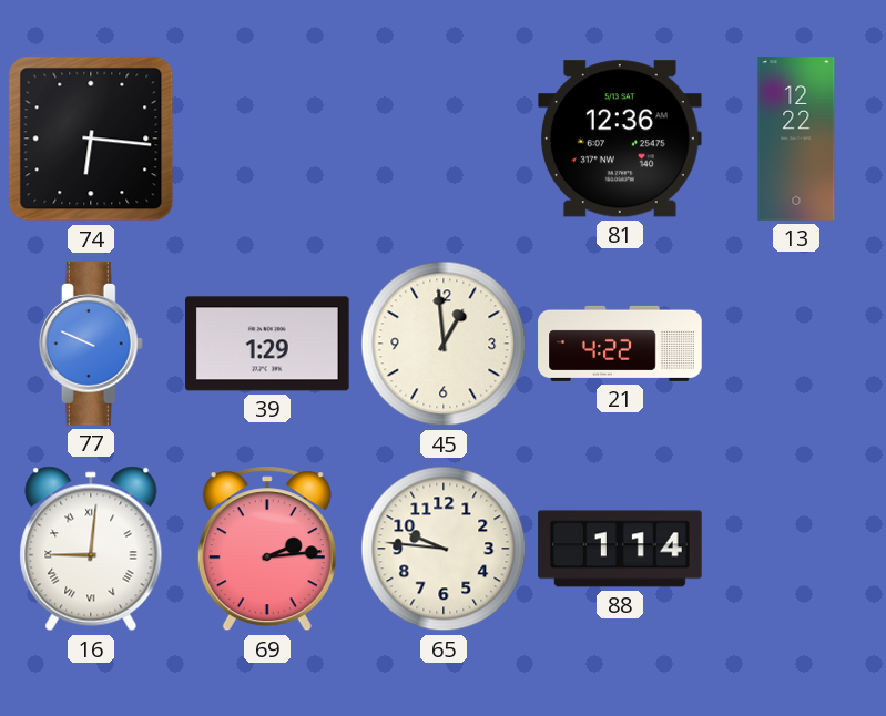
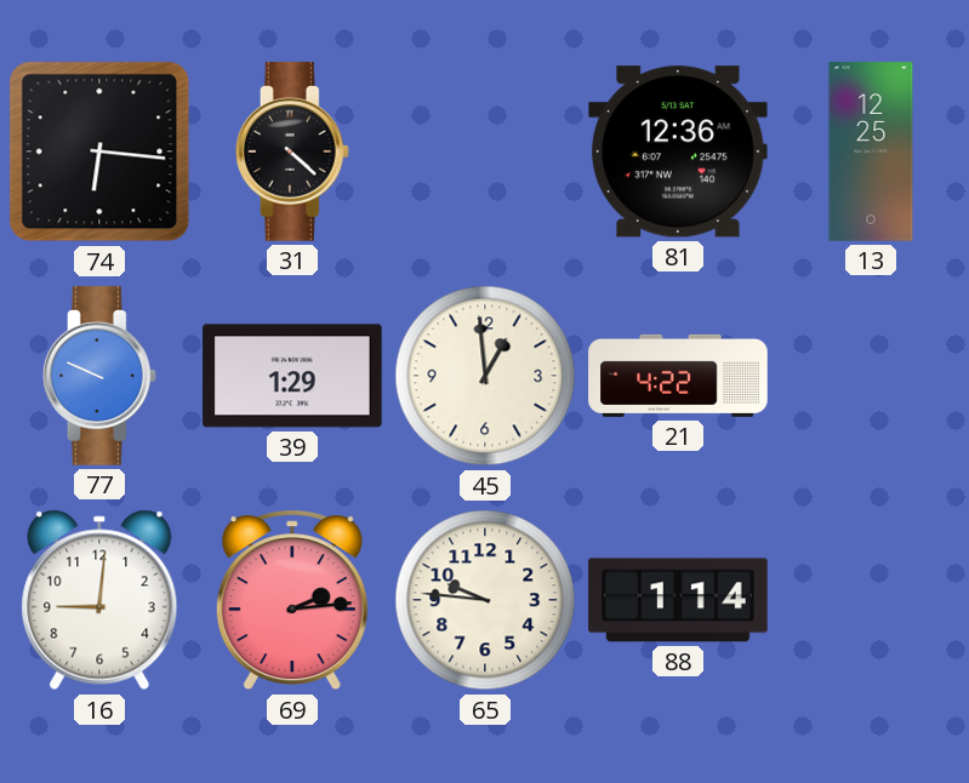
31: none -> 4:22
13: 12:22 -> 12:25
16 numerals: Roman -> Arabic
